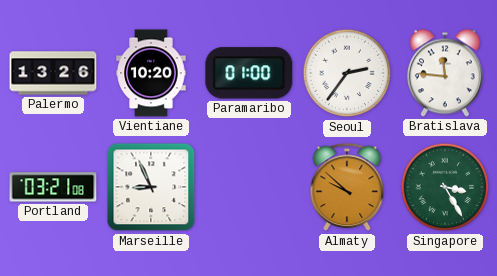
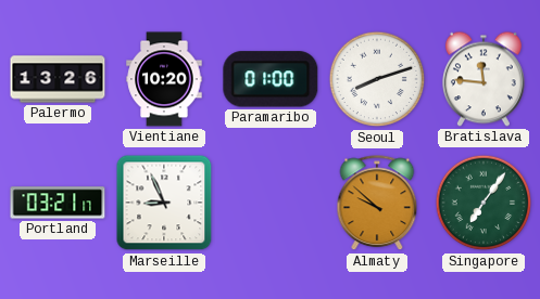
Seoul: 2:36 -> 8:12
Portland: 03:21:08 -> 03:21:17
Singapore: 3:25 -> 7:06
